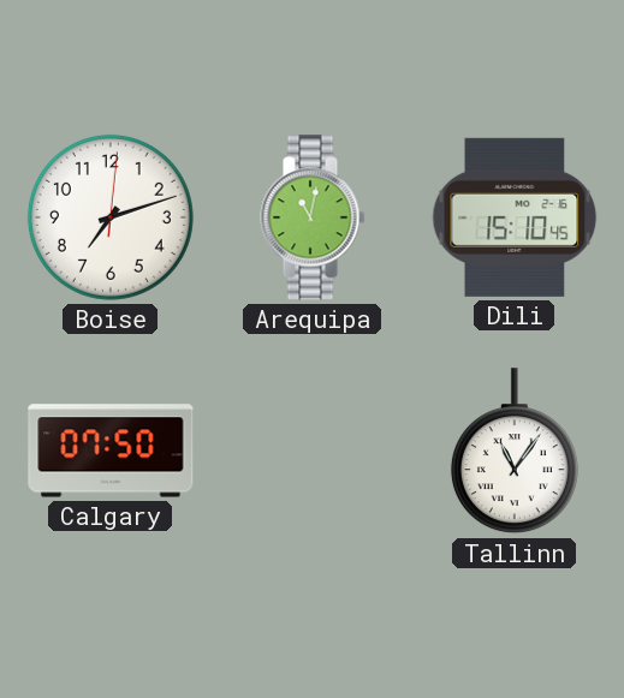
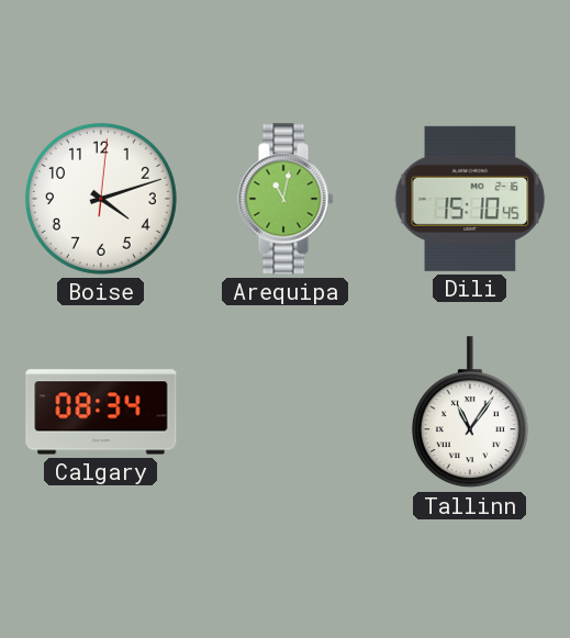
Boise: 7:12 -> 4:12
Calgary: 07:50 -> 08:34
